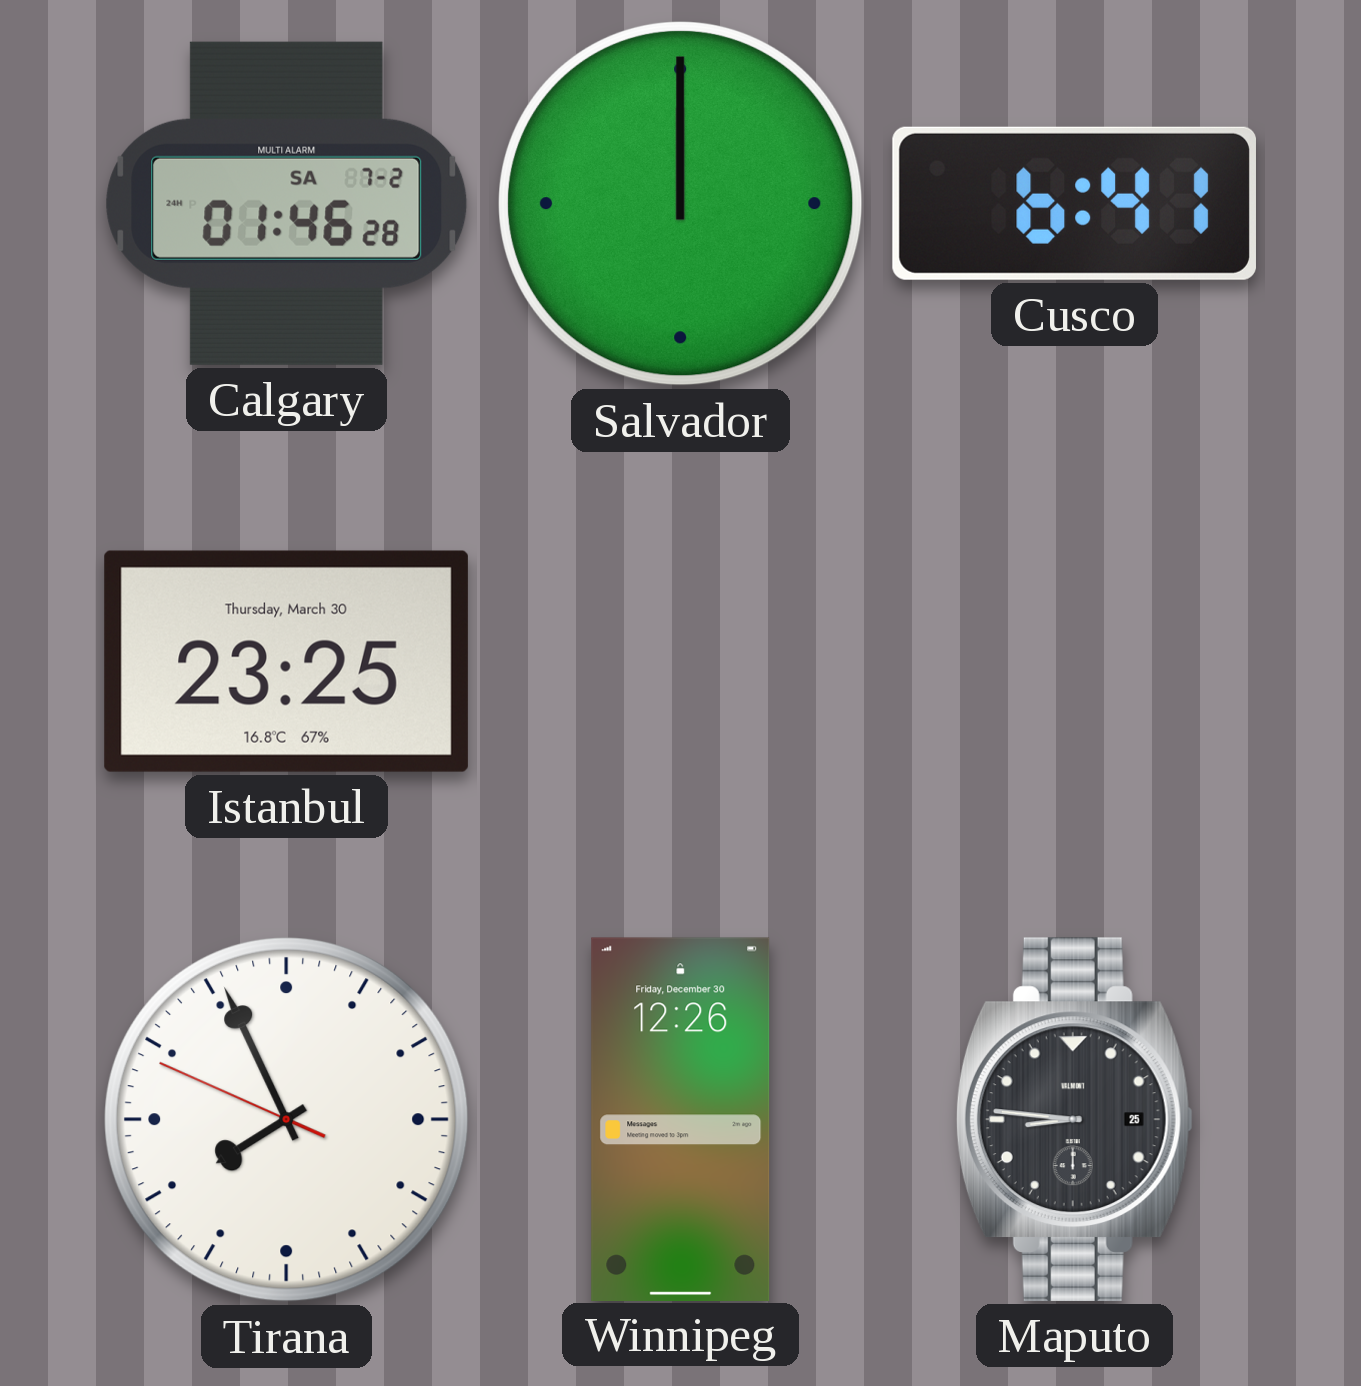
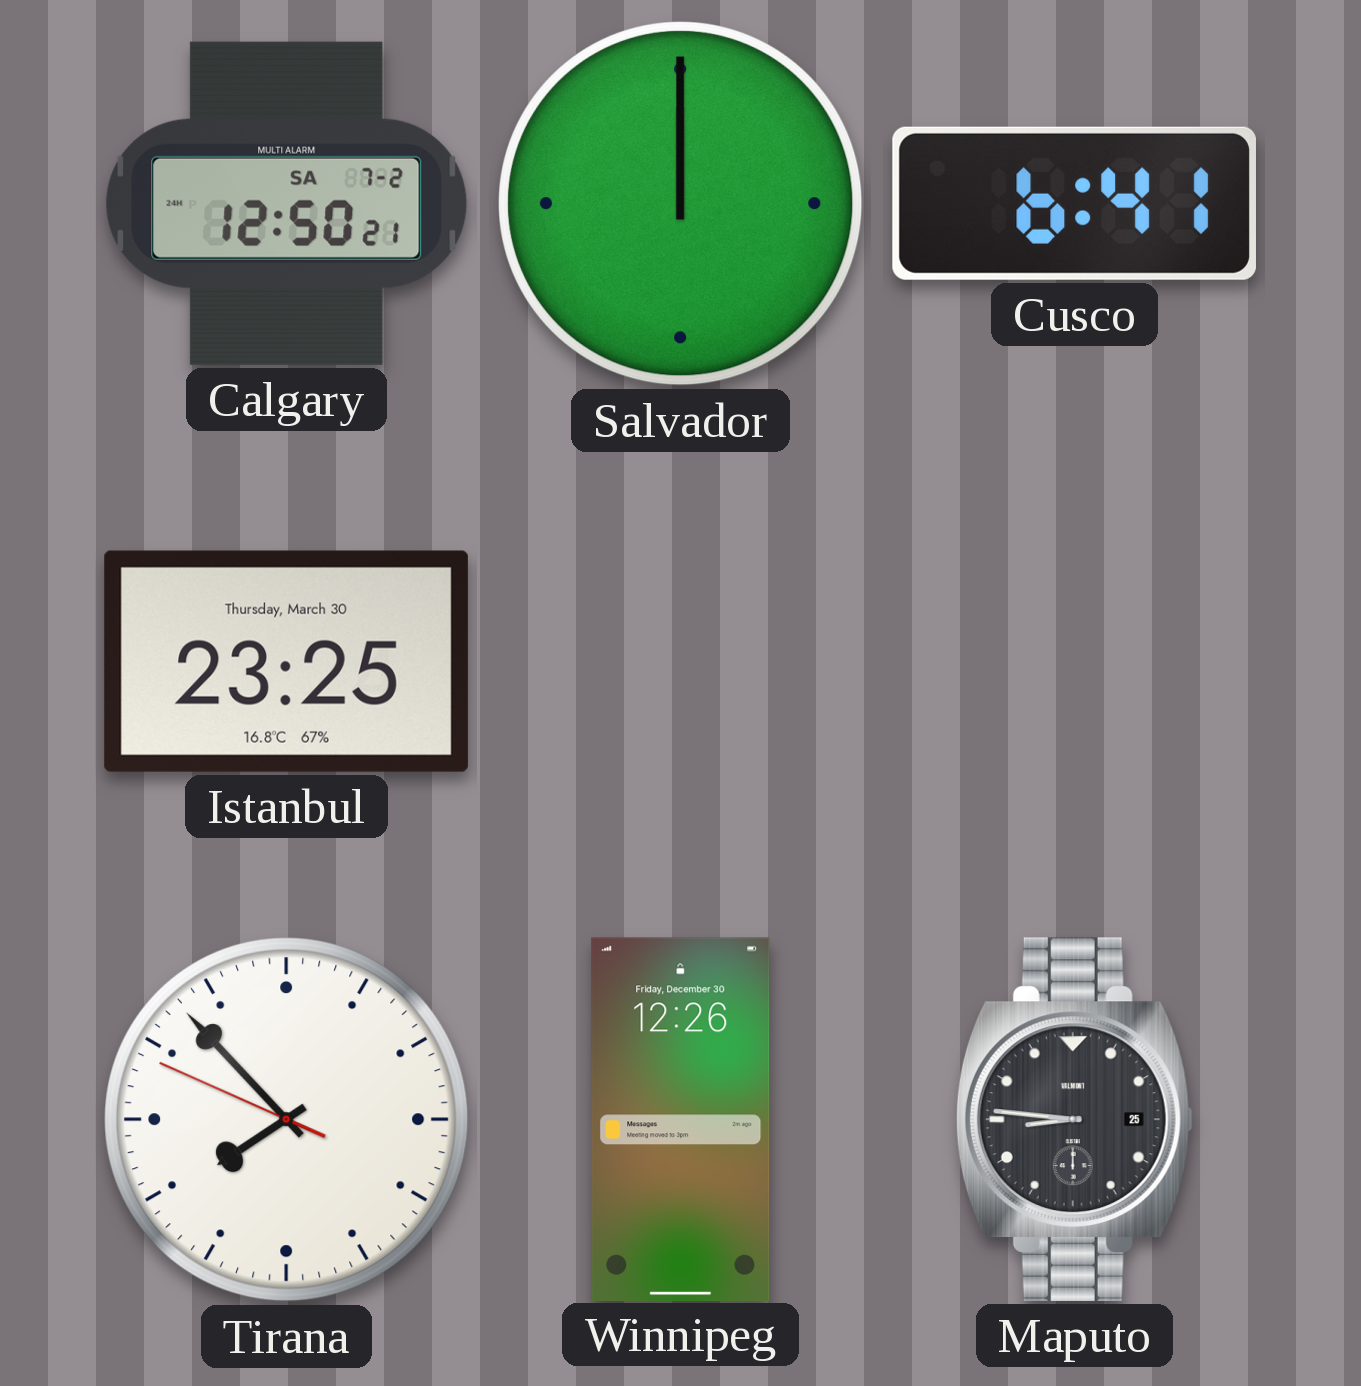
Calgary: 01:46 -> 12:50
Tirana: 7:55 -> 7:52
